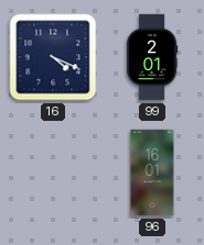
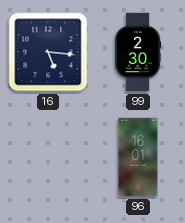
16: 4:19 -> 5:16
99: 2:01 -> 2:30
